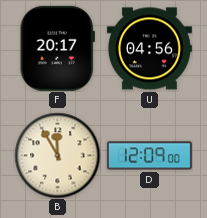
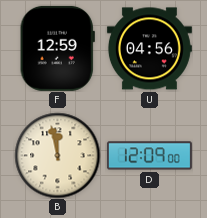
F: 20:17 -> 12:59
B: 11:55 -> 11:58
